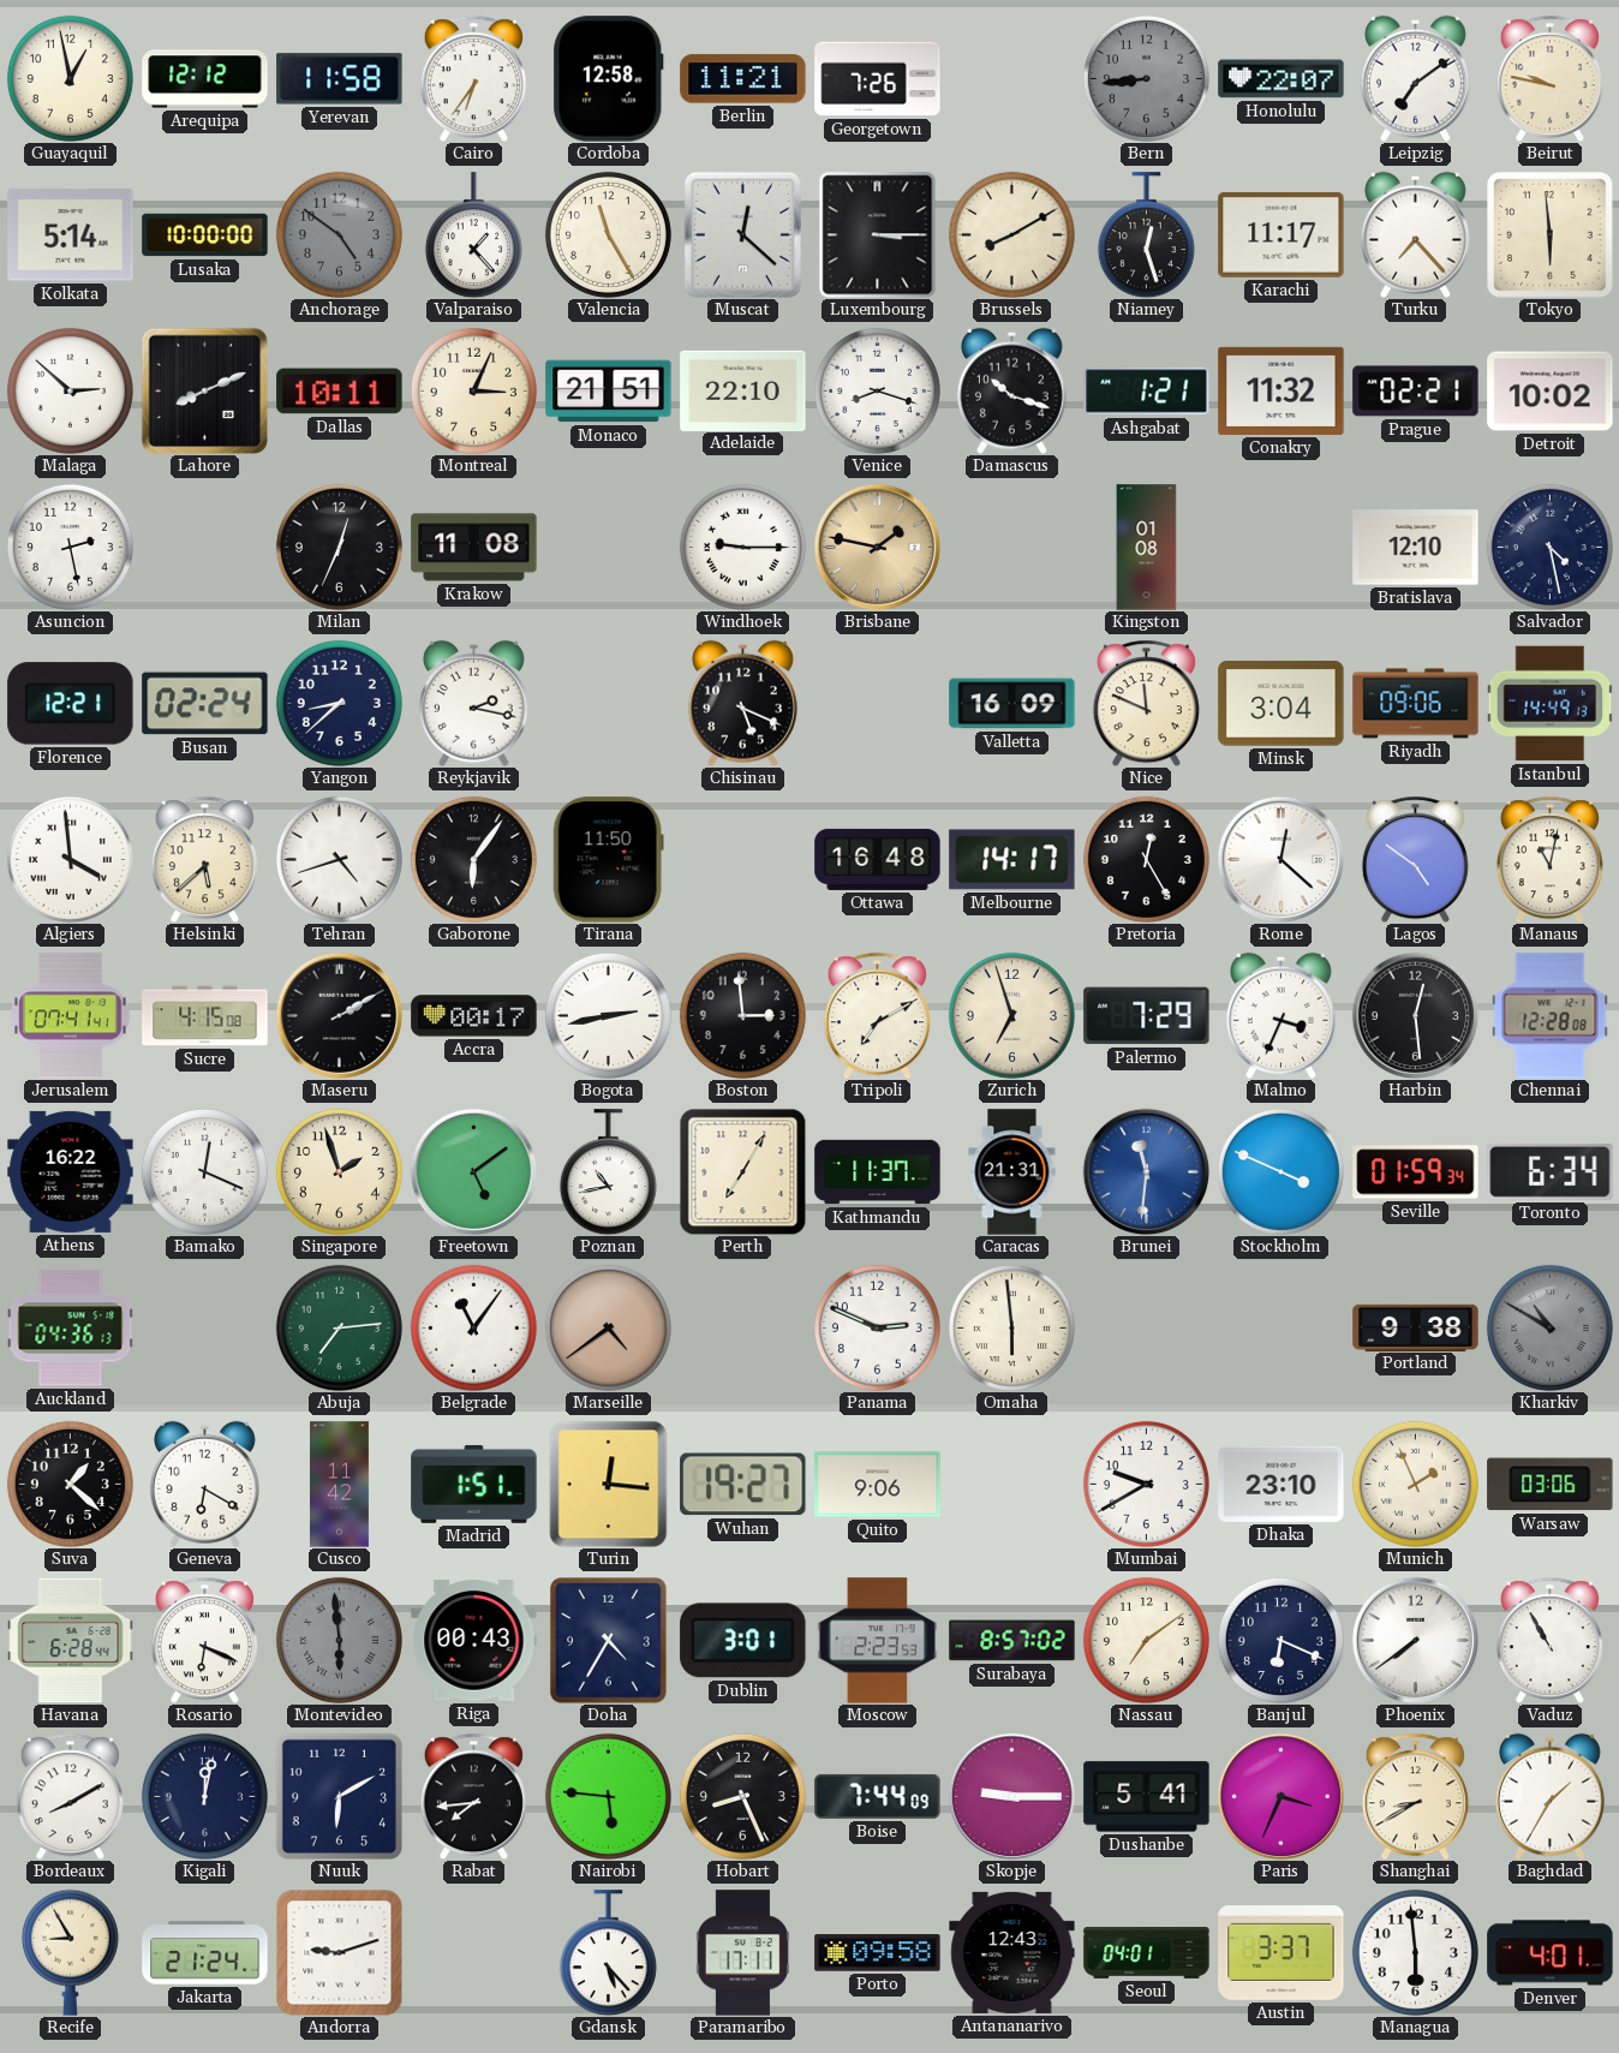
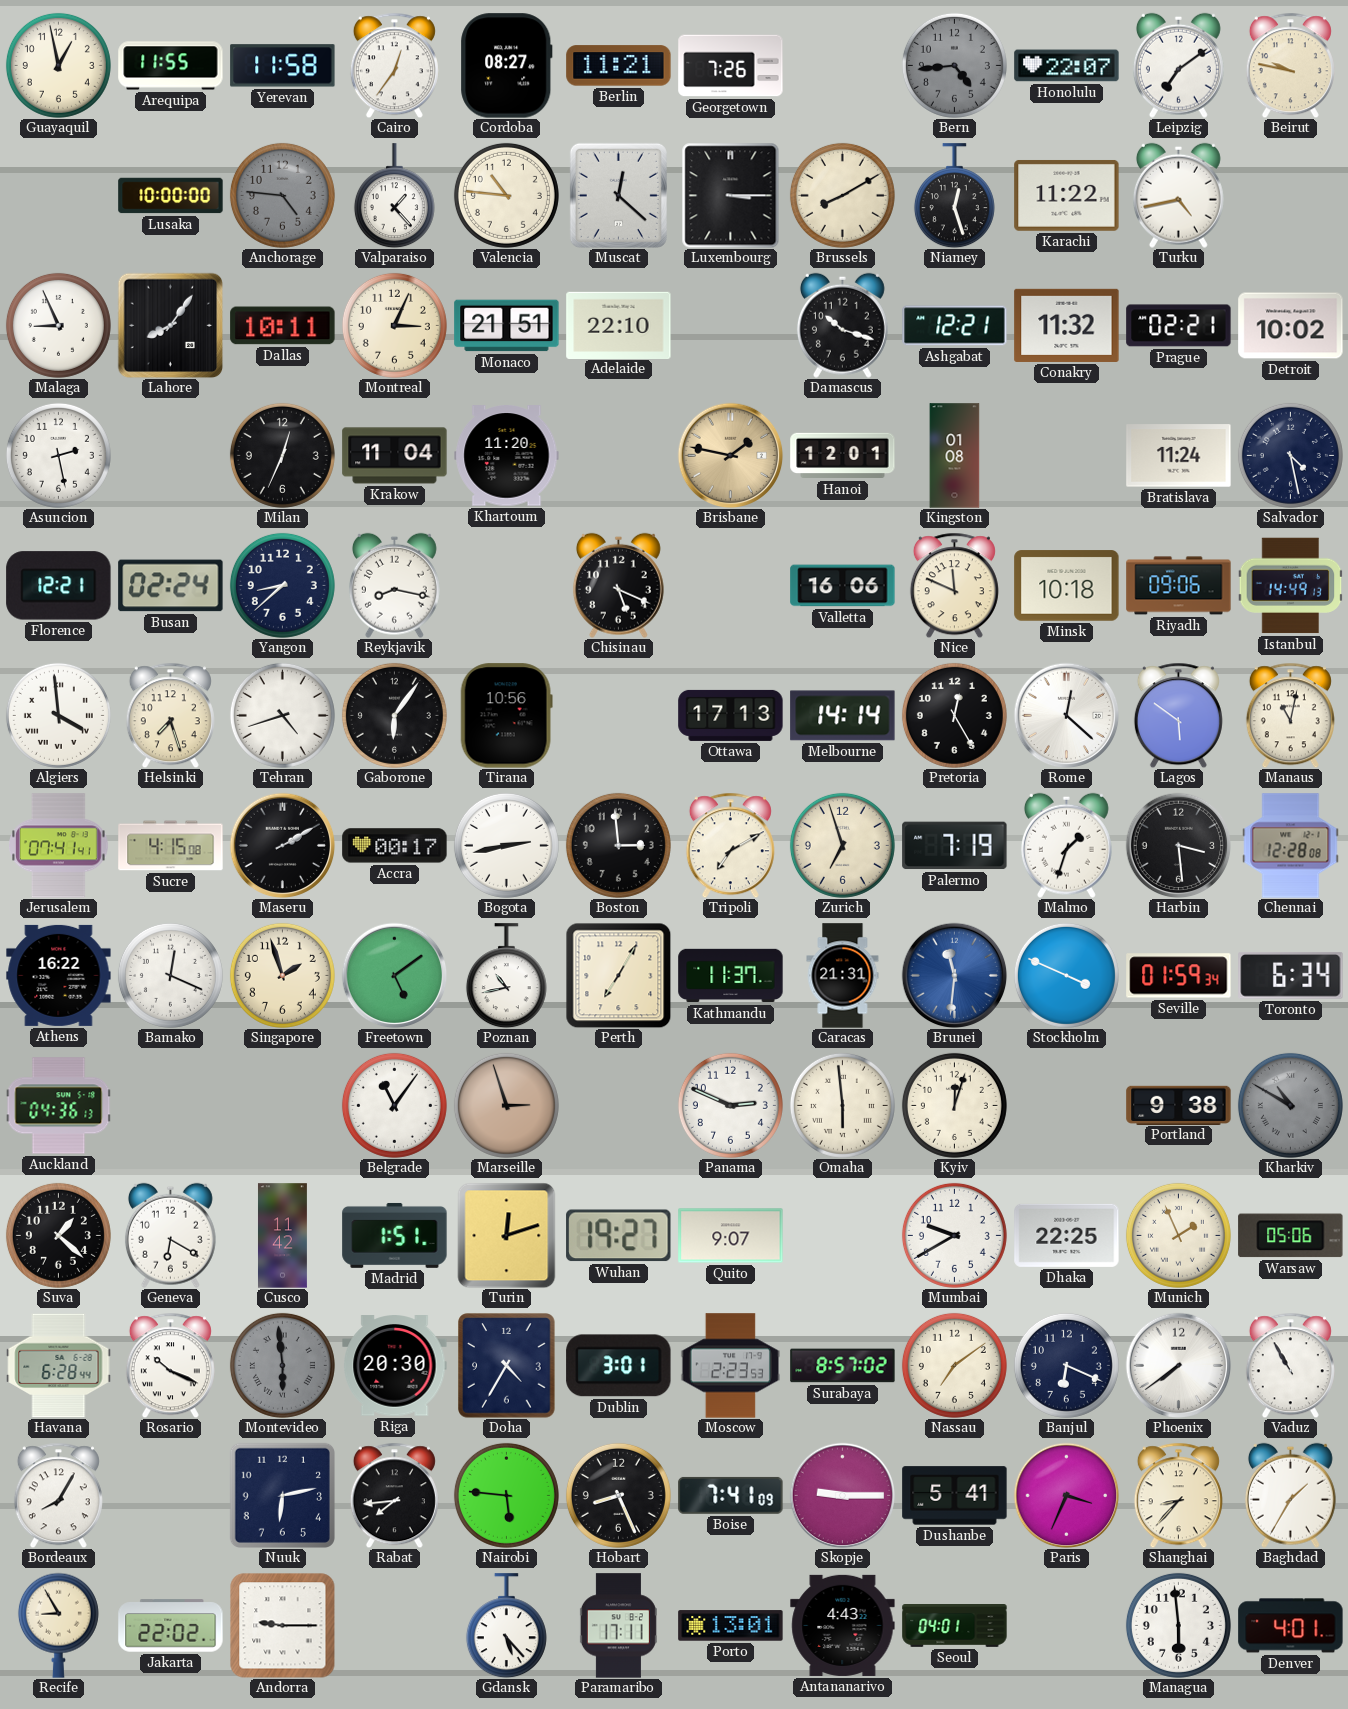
Arequipa: 12:12 -> 11:55
Cairo: 6:36 -> 12:36
Cordoba: 12:58 -> 08:27
Bern: 8:44 -> 4:44
Kolkata: 5:14 -> none
Anchorage: 4:51 -> 4:46
Valencia: 11:25 -> 10:46
Karachi: 11:17 -> 11:22
Turku: 7:23 -> 4:43
Tokyo: 5:59 -> none
Malaga: 2:52 -> 8:56
Lahore: 8:11 -> 8:06
Venice: 8:18 -> none
Ashgabat: 1:21 -> 12:21
Krakow: 11:08 -> 11:04
Khartoum: none -> 11:20
Windhoek: 9:15 -> none
Hanoi: none -> 12:01
Bratislava: 12:10 -> 11:24
Reykjavik: 2:17 -> 8:17
Valletta: 16:09 -> 16:06
Minsk: 3:04 -> 10:18
Helsinki: 5:38 -> 7:27
Tirana: 11:50 -> 10:56
Ottawa: 16:48 -> 17:13
Melbourne: 14:17 -> 14:14
Lagos: 4:51 -> 5:51
Palermo: 7:29 -> 7:19
Malmo: 3:34 -> 1:33
Harbin: 12:29 -> 3:29
Abuja: 7:14 -> none
Marseille: 4:39 -> 2:57
Kyiv: none -> 12:03
Turin: 12:16 -> 12:12
Quito: 9:06 -> 9:07
Dhaka: 23:10 -> 22:25
Warsaw: 03:06 -> 05:06
Rosario: 6:19 -> 10:19
Riga: 00:43 -> 20:30
Bordeaux: 8:10 -> 8:05
Kigali: 12:02 -> none
Nuuk: 6:10 -> 6:13
Boise: 7:44 -> 7:41
Shanghai: 8:40 -> 8:37
Jakarta: 21:24 -> 22:02
Andorra: 9:12 -> 9:15
Porto: 09:58 -> 13:01
Antananarivo: 12:43 -> 4:43
Austin: 3:37 -> none
